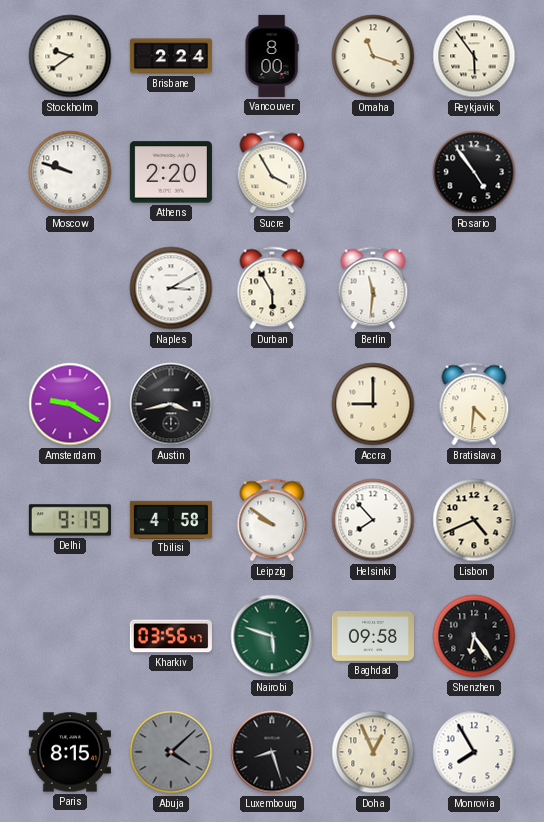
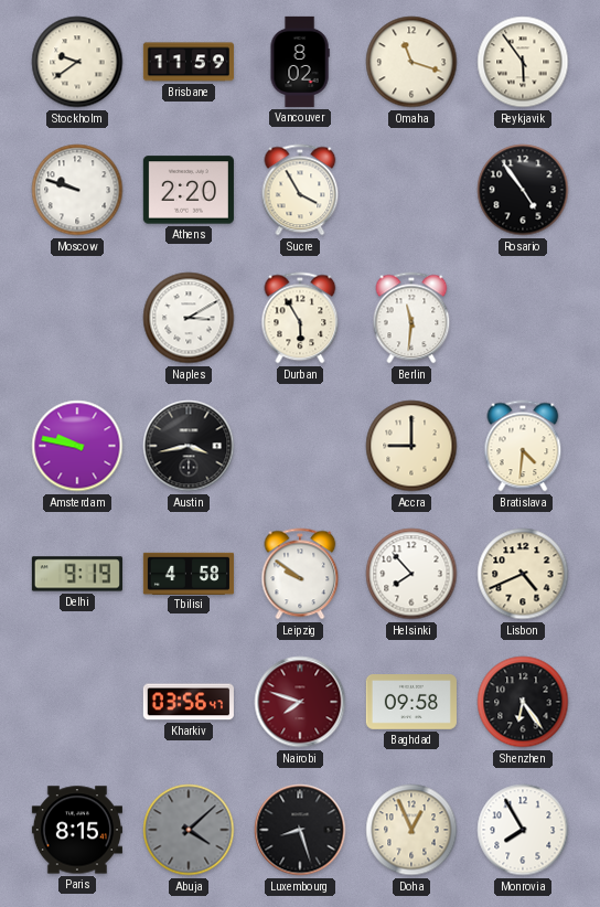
Brisbane: 2:24 -> 11:59
Vancouver: 8:00 -> 8:02
Amsterdam: 9:20 -> 9:47
Nairobi: 5:48 -> 7:48
Nairobi dial: green -> burgundy
